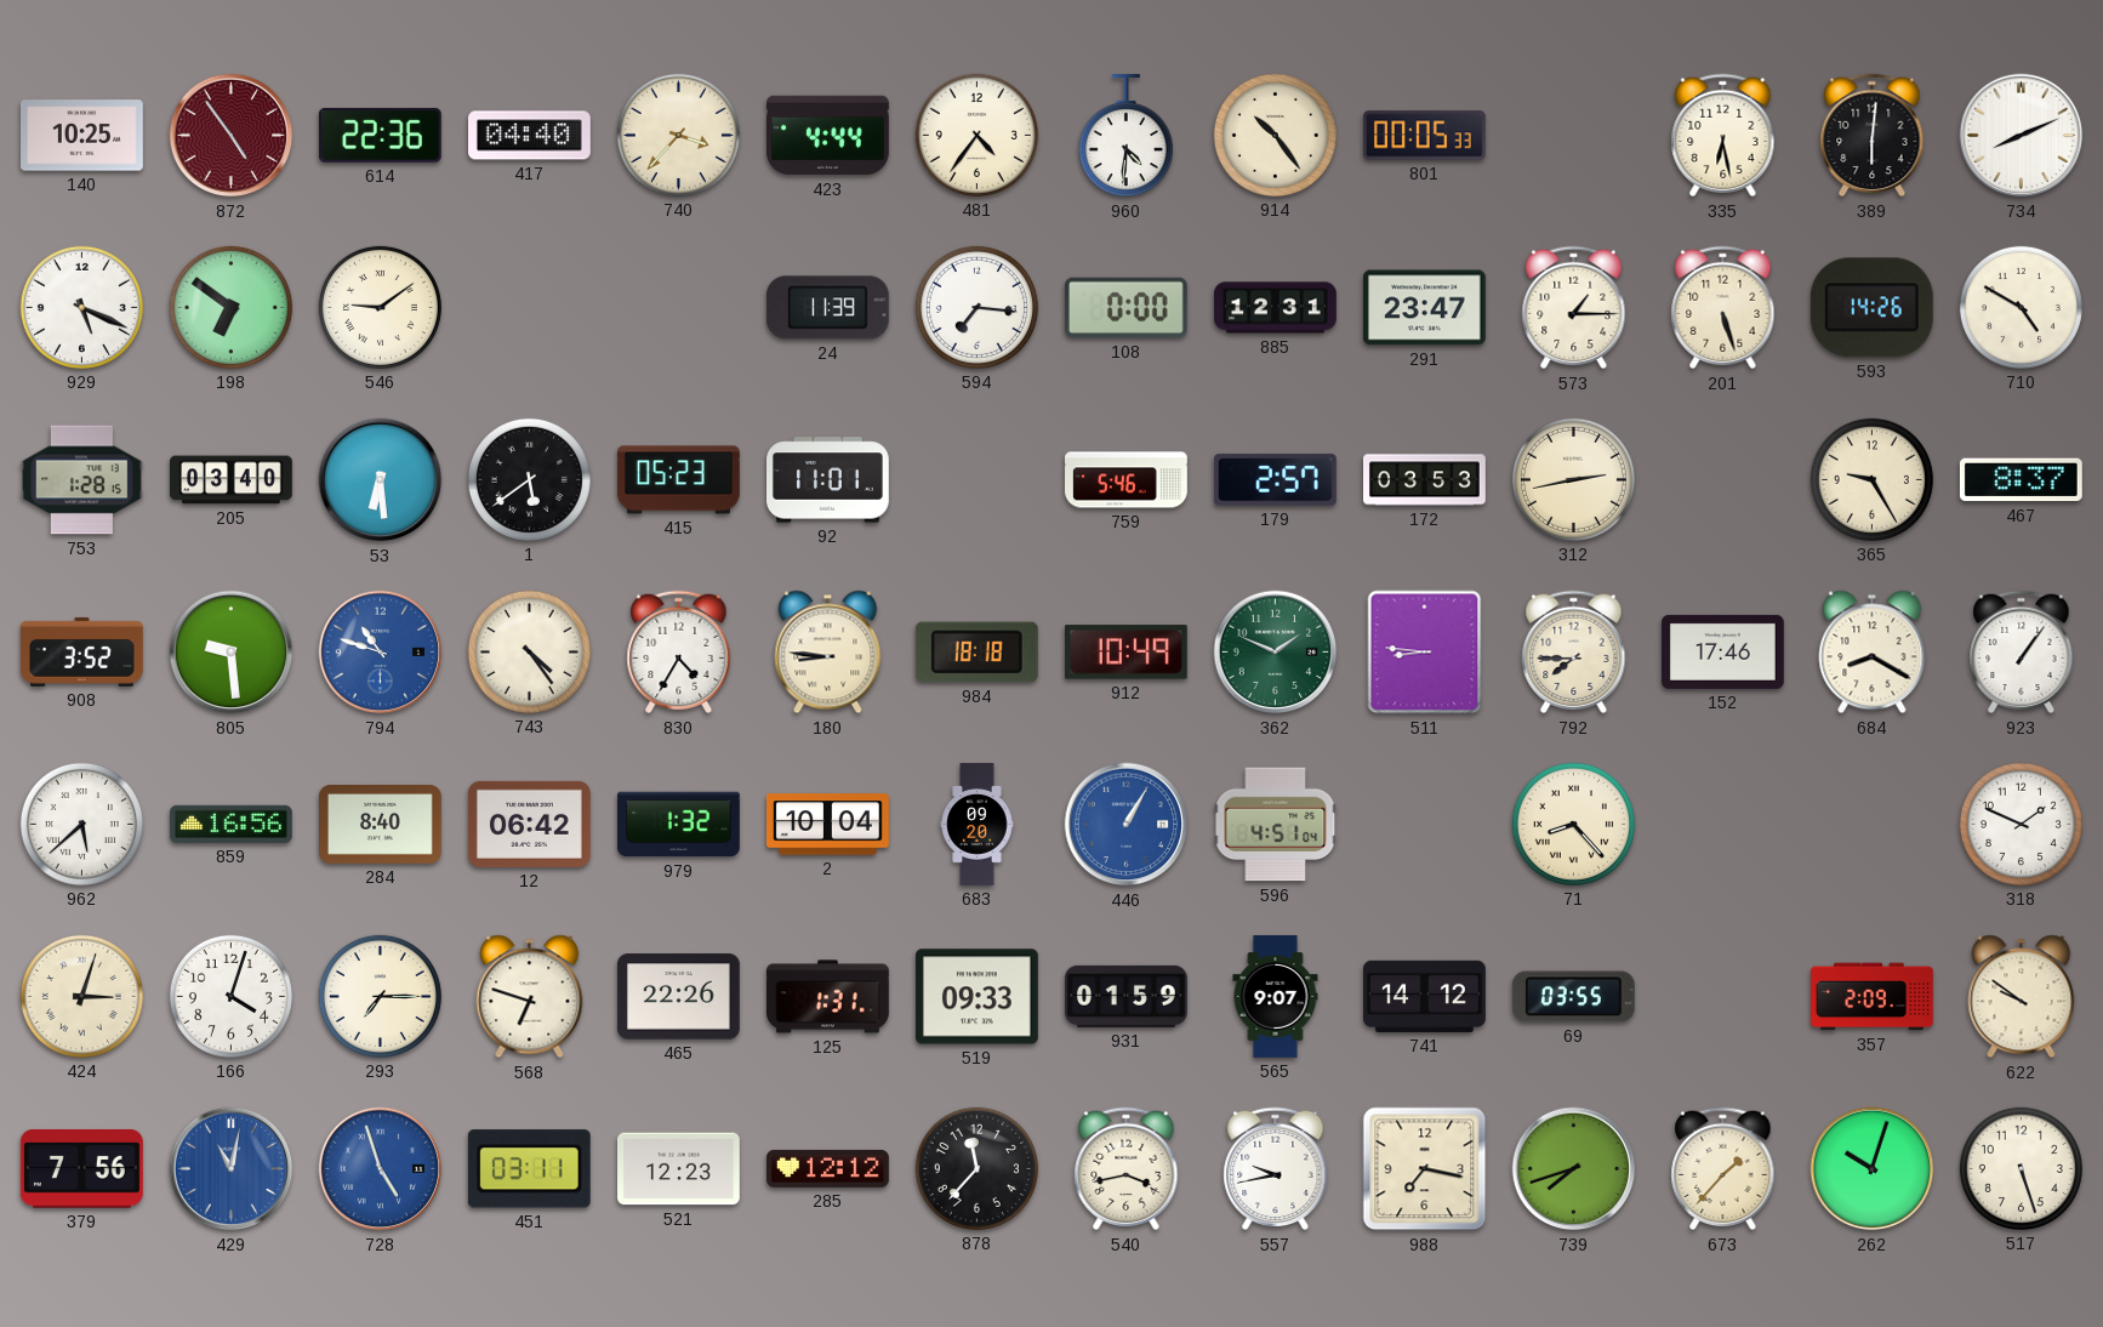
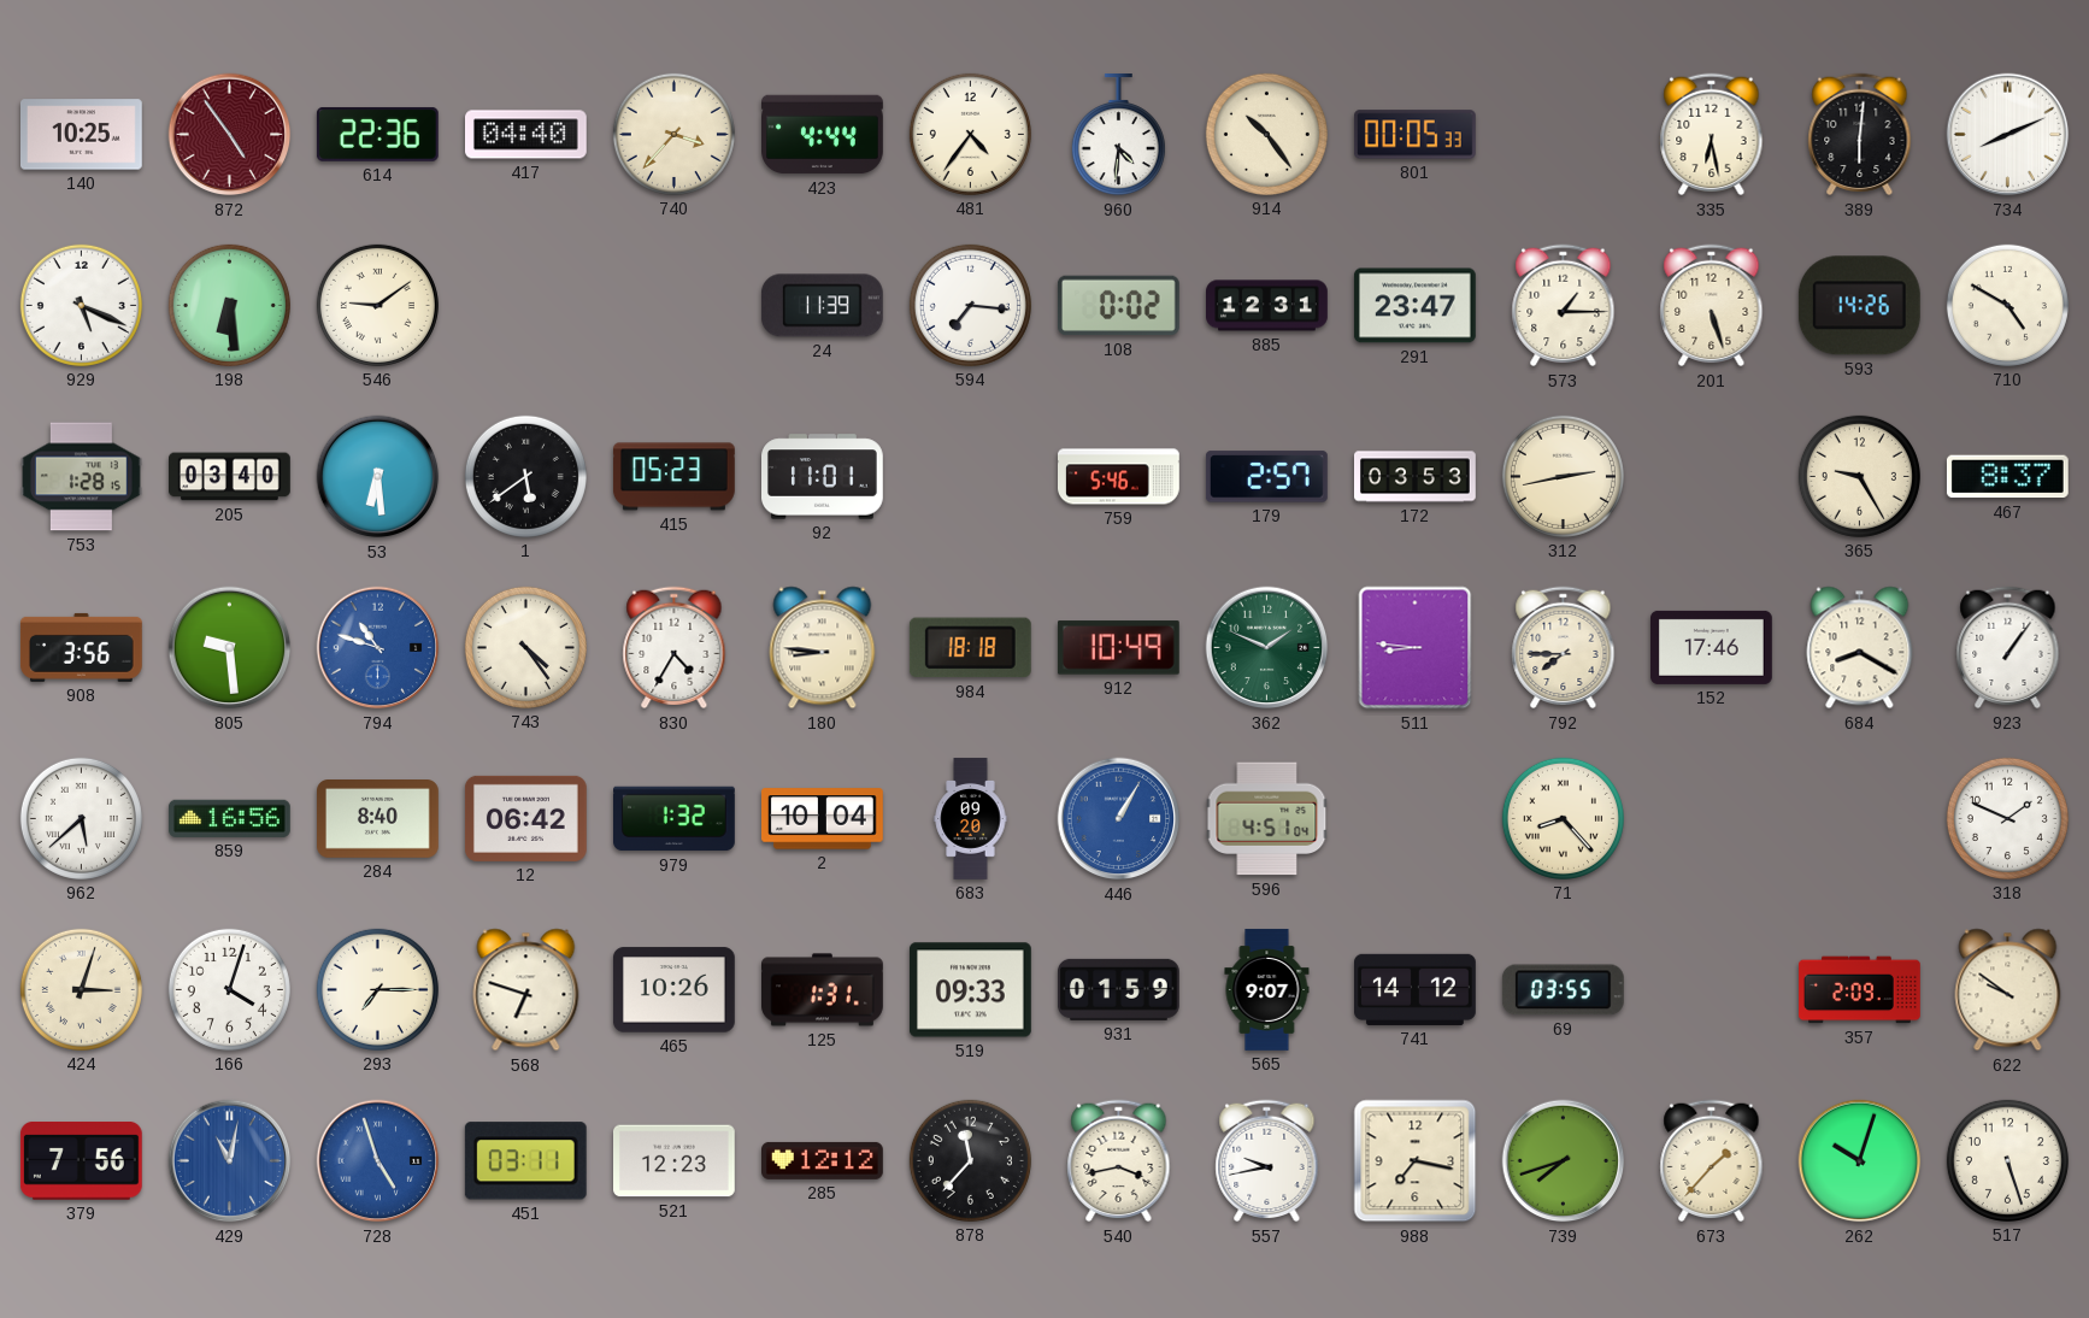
198: 6:51 -> 6:29
108: 0:00 -> 0:02
908: 3:52 -> 3:56
465: 22:26 -> 10:26
